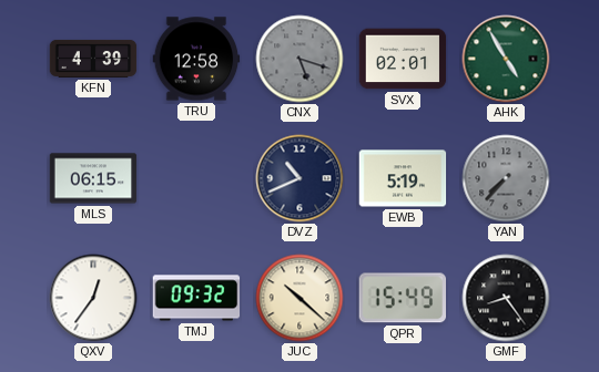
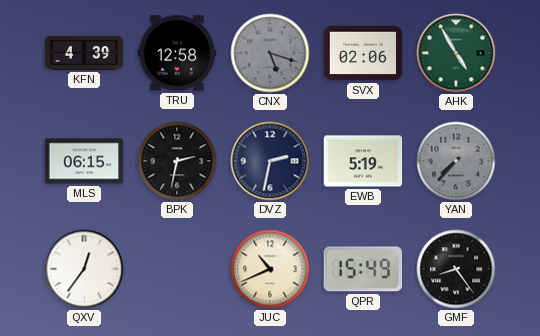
SVX: 02:01 -> 02:06
BPK: none -> 2:32
DVZ: 10:41 -> 2:32
TMJ: 09:32 -> none
JUC: 10:22 -> 10:41
